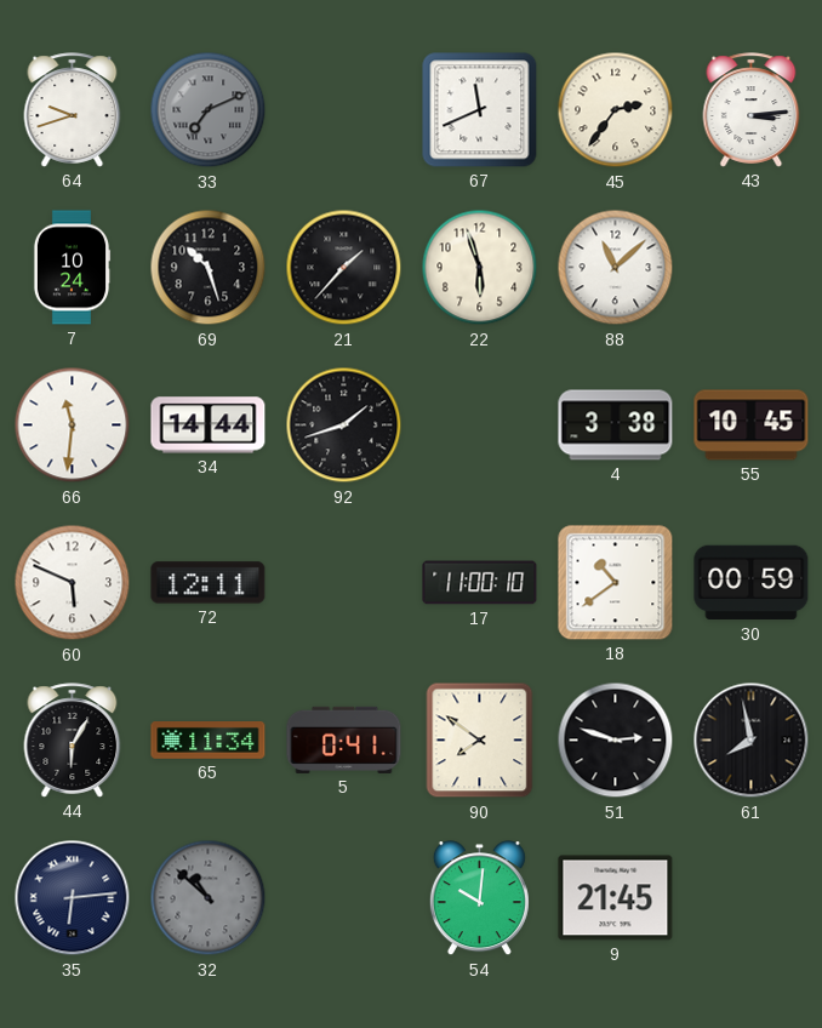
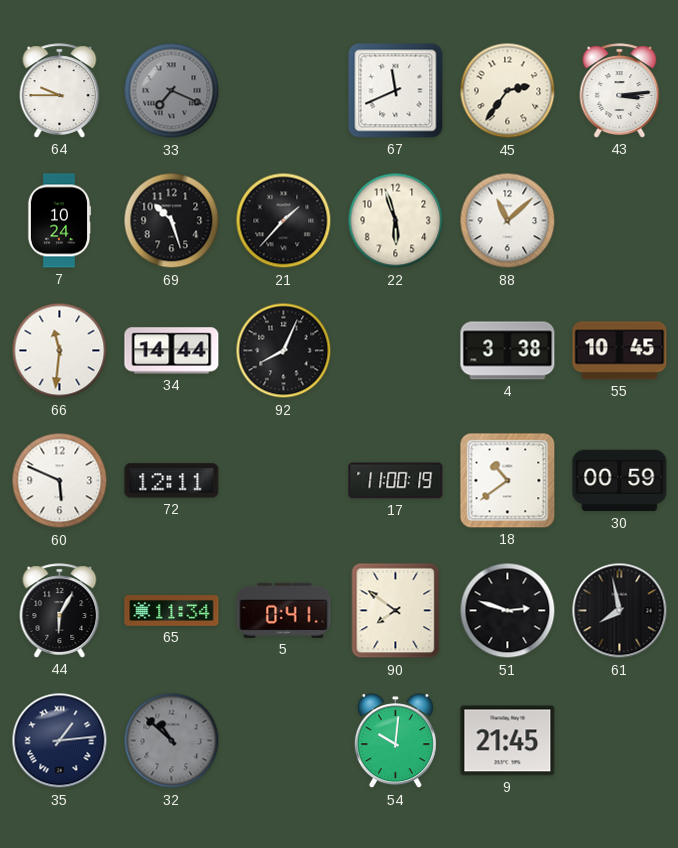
64: 9:42 -> 9:45
33: 7:11 -> 7:19
92: 1:42 -> 8:04
17: 11:00:10 -> 11:00:19
35: 6:14 -> 1:14
